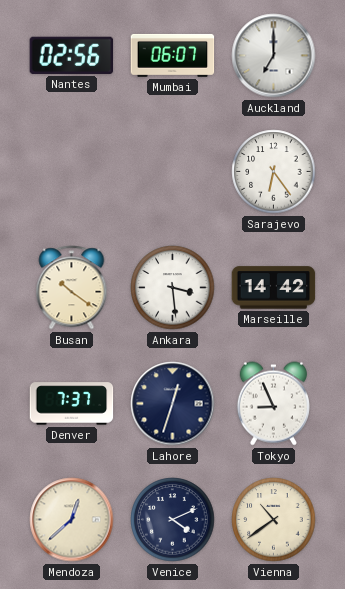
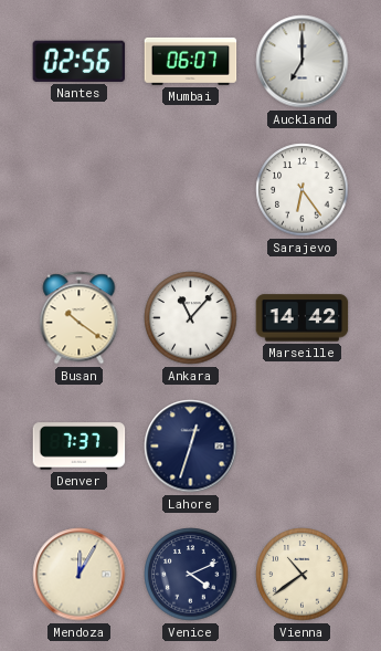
Ankara: 3:29 -> 11:07
Tokyo: 8:56 -> none
Mendoza: 12:38 -> 12:05
